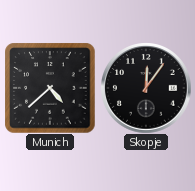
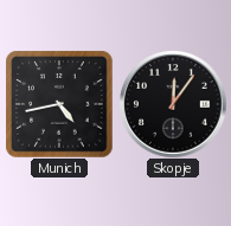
Munich: 4:38 -> 4:43
